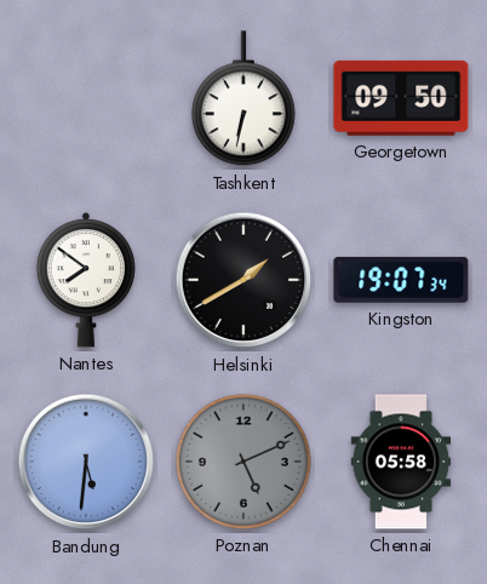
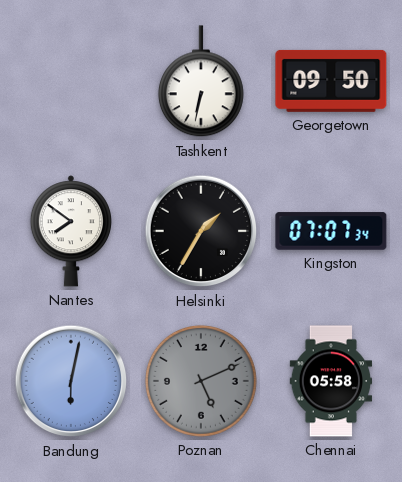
Helsinki: 1:40 -> 1:35
Kingston: 19:07 -> 07:07
Bandung: 5:31 -> 6:02
